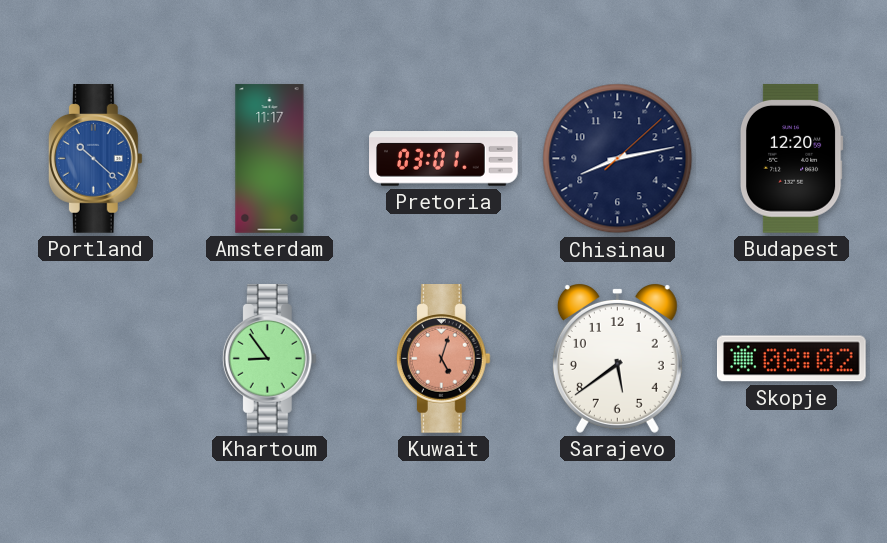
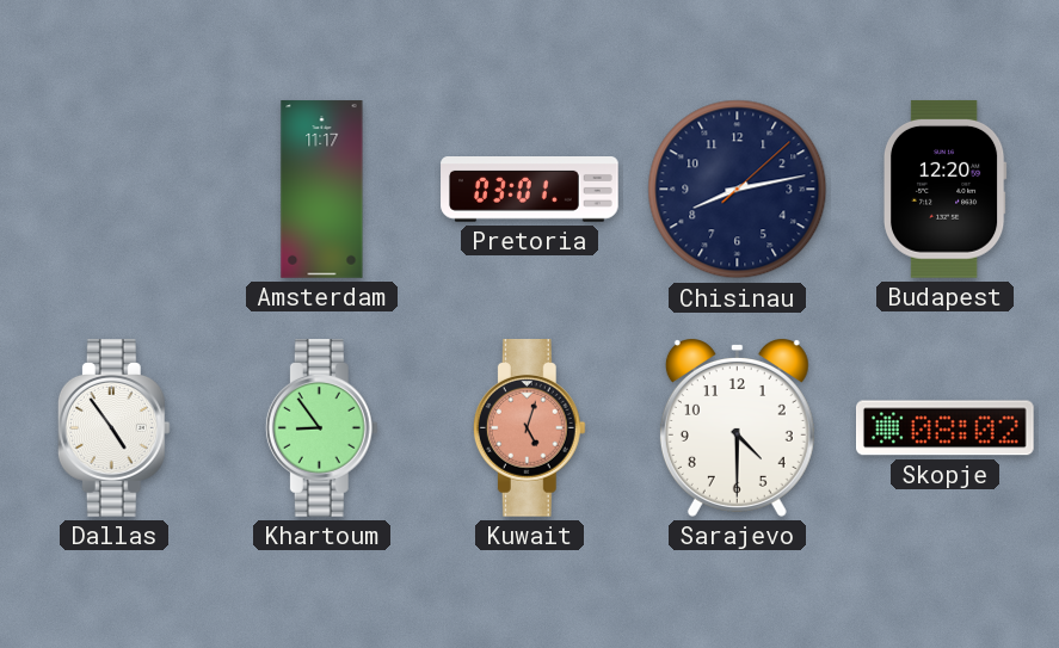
Portland: 10:22 -> none
Dallas: none -> 4:54
Sarajevo: 5:39 -> 4:30
